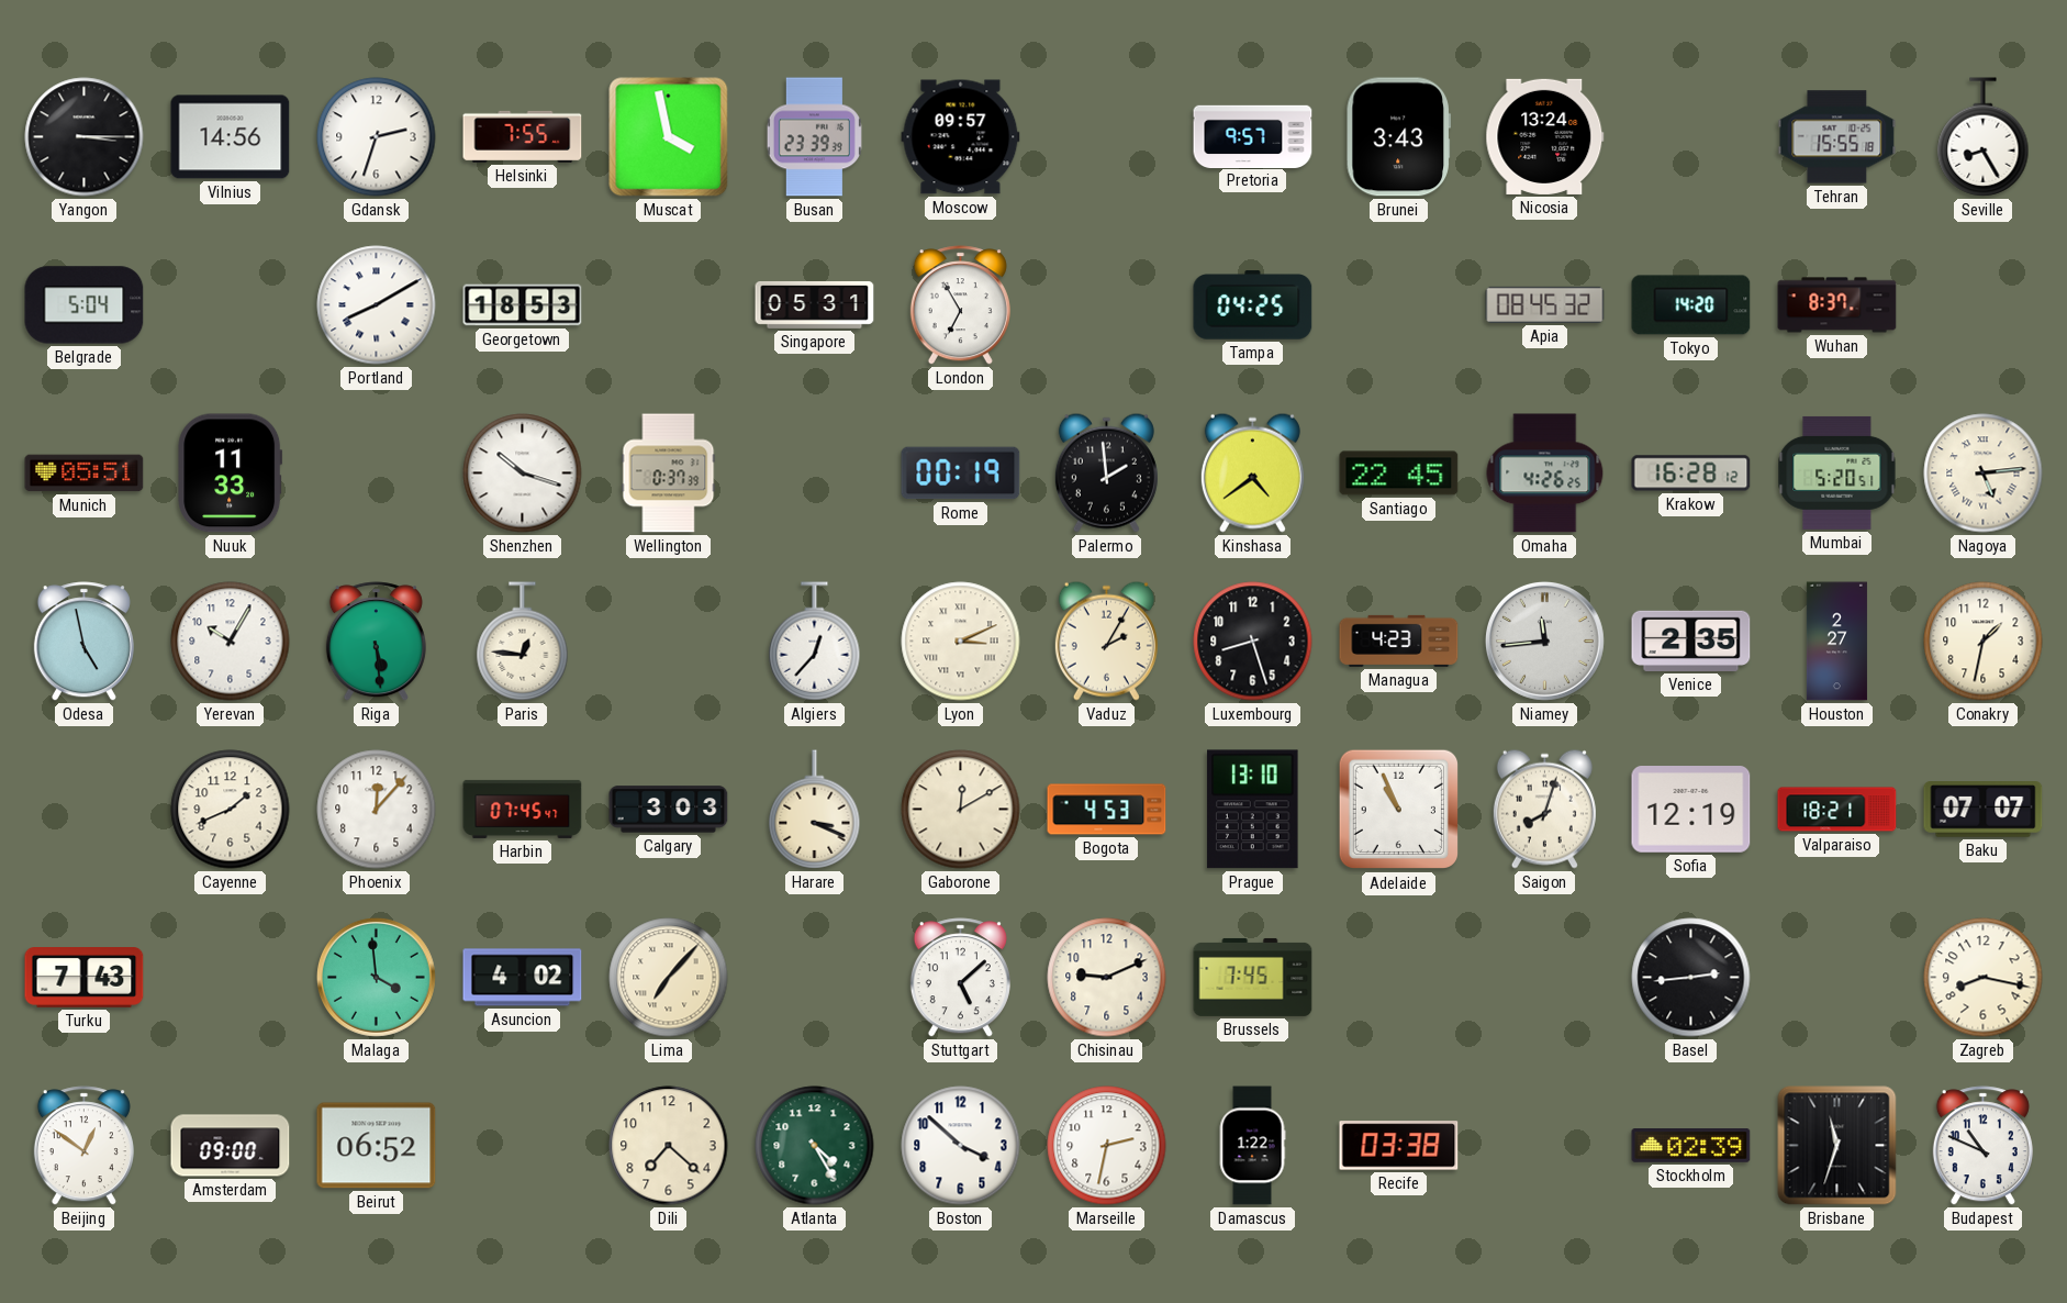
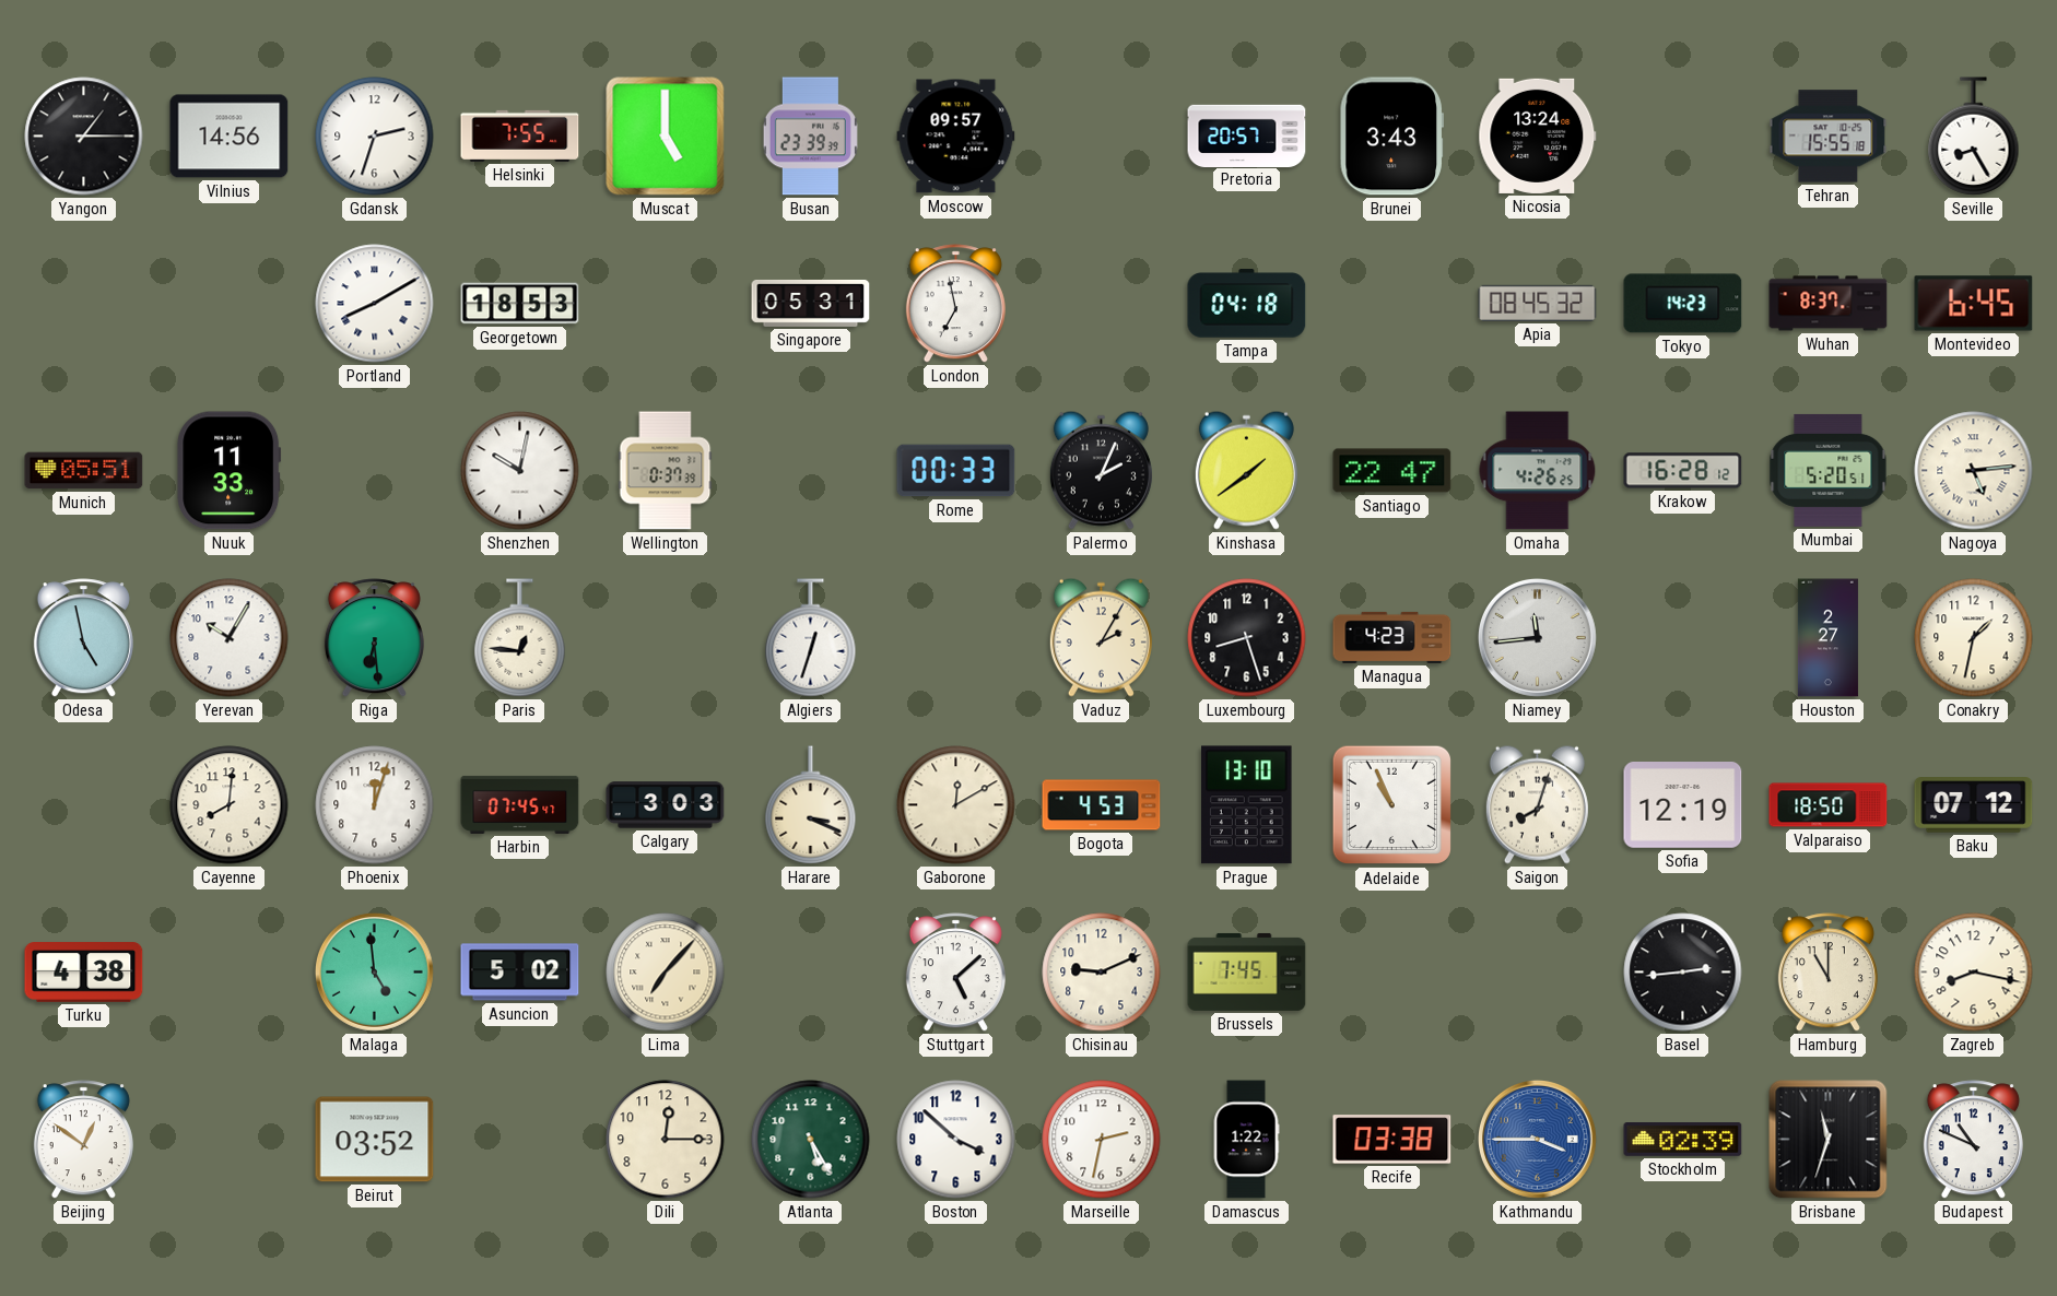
Yangon: 3:15 -> 1:15
Muscat: 3:58 -> 5:00
Pretoria: 9:57 -> 20:57
Belgrade: 5:04 -> none
London: 6:55 -> 6:58
Tampa: 04:25 -> 04:18
Tokyo: 14:20 -> 14:23
Montevideo: none -> 6:45
Shenzhen: 10:18 -> 10:02
Rome: 00:19 -> 00:33
Palermo: 1:59 -> 2:04
Kinshasa: 4:39 -> 1:39
Santiago: 22:45 -> 22:47
Riga: 5:29 -> 6:29
Algiers: 12:37 -> 12:33
Lyon: 3:11 -> none
Venice: 2:35 -> none
Cayenne: 1:41 -> 8:01
Phoenix: 12:07 -> 12:03
Valparaiso: 18:21 -> 18:50
Baku: 07:07 -> 07:12
Turku: 7:43 -> 4:38
Malaga: 3:59 -> 4:59
Asuncion: 4:02 -> 5:02
Hamburg: none -> 11:00
Amsterdam: 09:00 -> none
Beirut: 06:52 -> 03:52
Dili: 7:22 -> 12:15
Atlanta: 4:25 -> 5:25
Kathmandu: none -> 3:45
